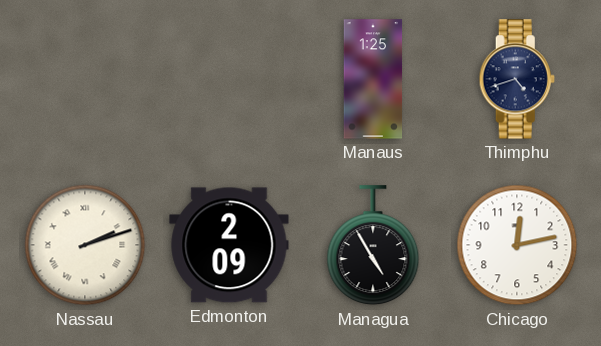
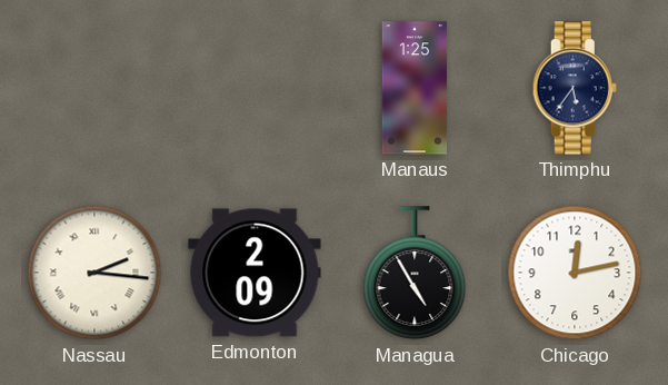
Thimphu: 4:42 -> 5:36
Nassau: 2:12 -> 2:16
